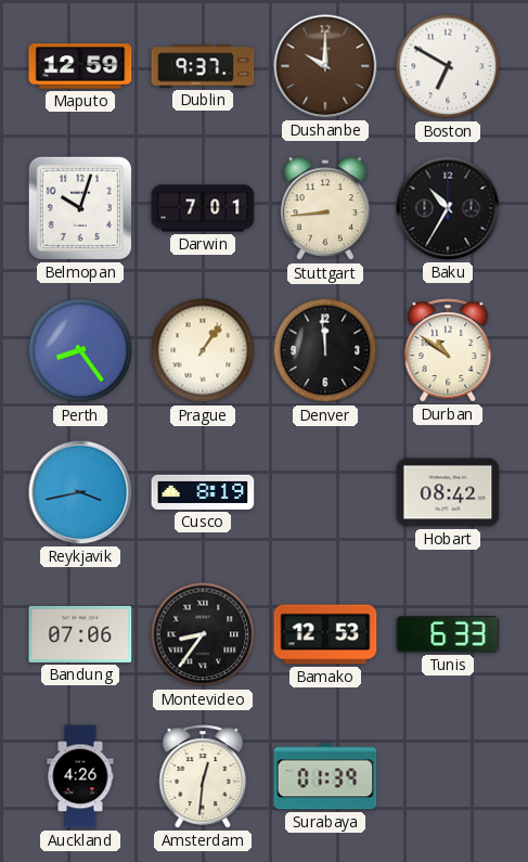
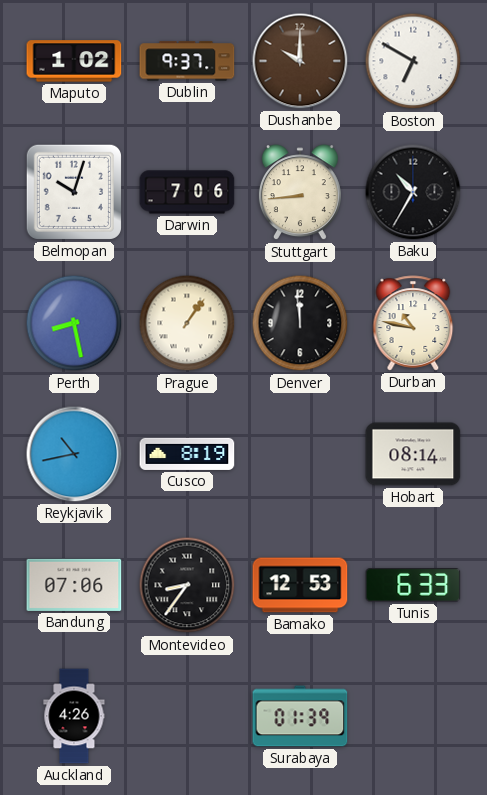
Maputo: 12:59 -> 1:02
Darwin: 7:01 -> 7:06
Perth: 8:24 -> 8:28
Durban: 10:51 -> 10:47
Reykjavik: 3:43 -> 10:43
Hobart: 08:42 -> 08:14
Amsterdam: 12:31 -> none
